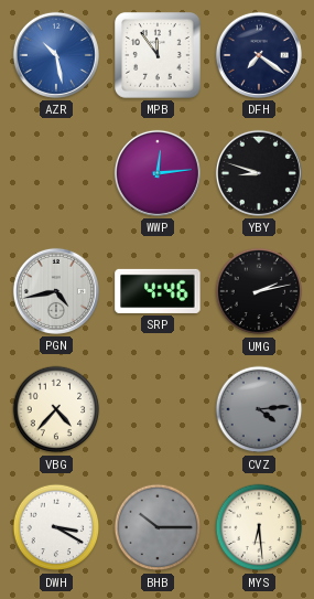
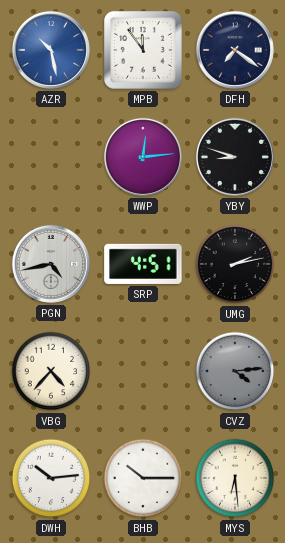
SRP: 4:46 -> 4:51
DWH: 3:20 -> 10:14
BHB dial: grey -> white
